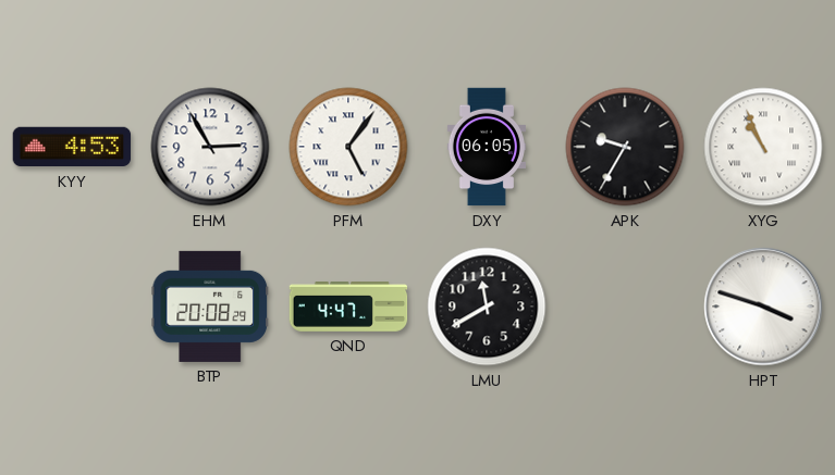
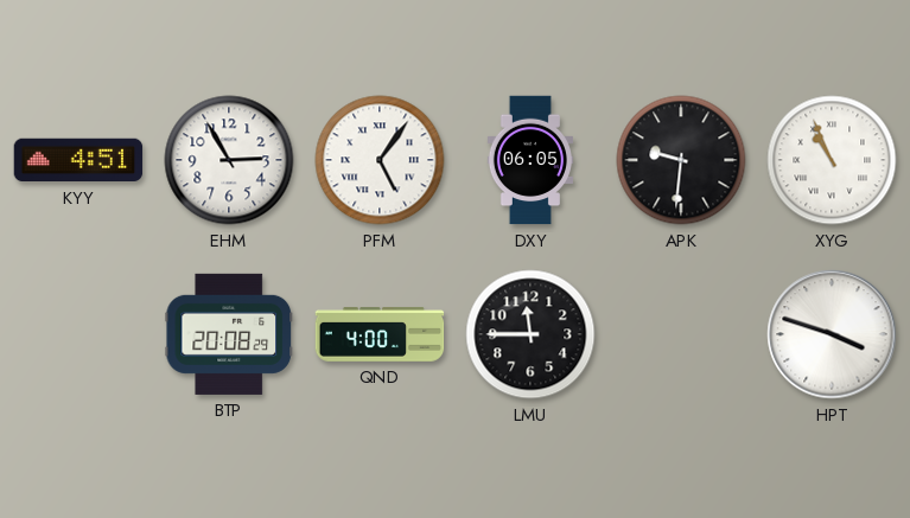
KYY: 4:53 -> 4:51
APK: 9:35 -> 9:31
QND: 4:47 -> 4:00
LMU: 11:40 -> 11:45
